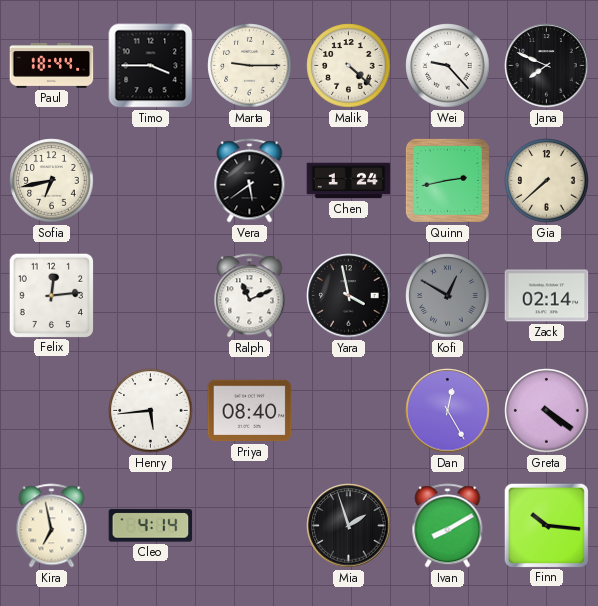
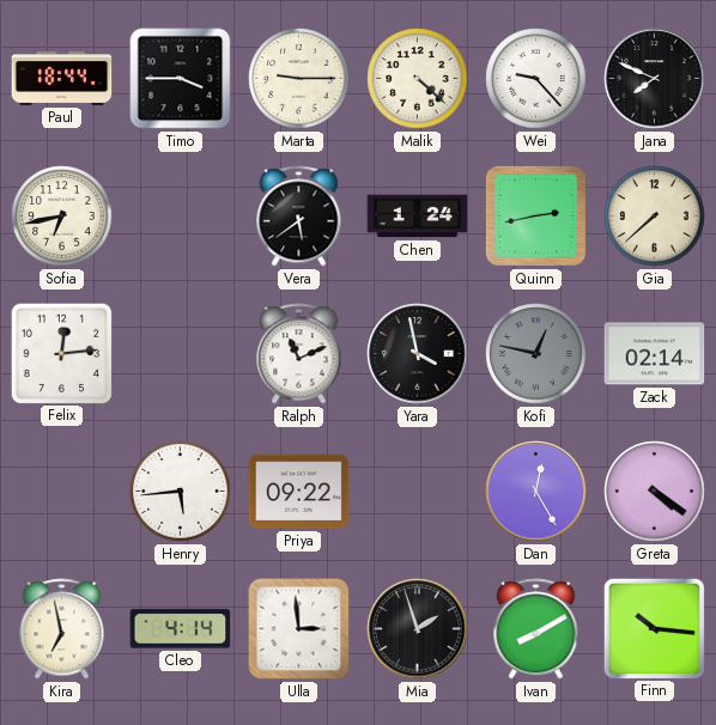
Kofi: 12:50 -> 12:47
Priya: 08:40 -> 09:22
Ulla: none -> 2:59
